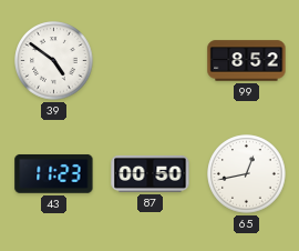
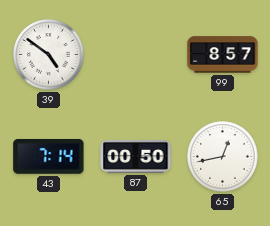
99: 8:52 -> 8:57
43: 11:23 -> 7:14
